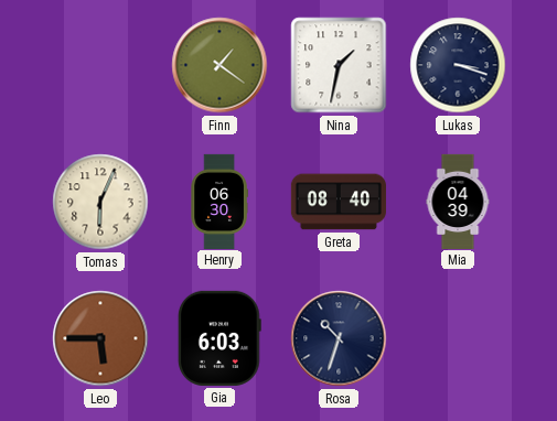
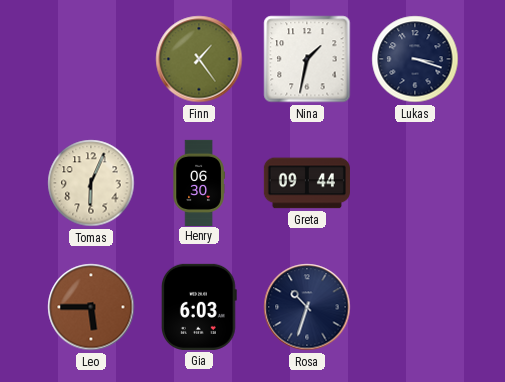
Finn: 1:21 -> 1:24
Greta: 08:40 -> 09:44
Mia: 04:39 -> none
